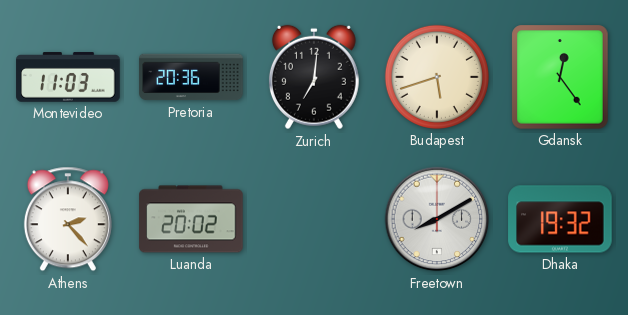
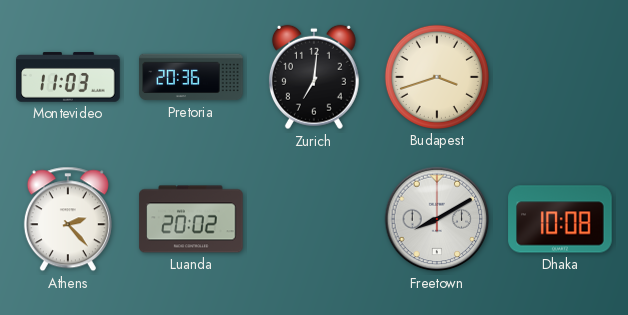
Budapest: 5:42 -> 3:42
Gdansk: 12:24 -> none
Dhaka: 19:32 -> 10:08
